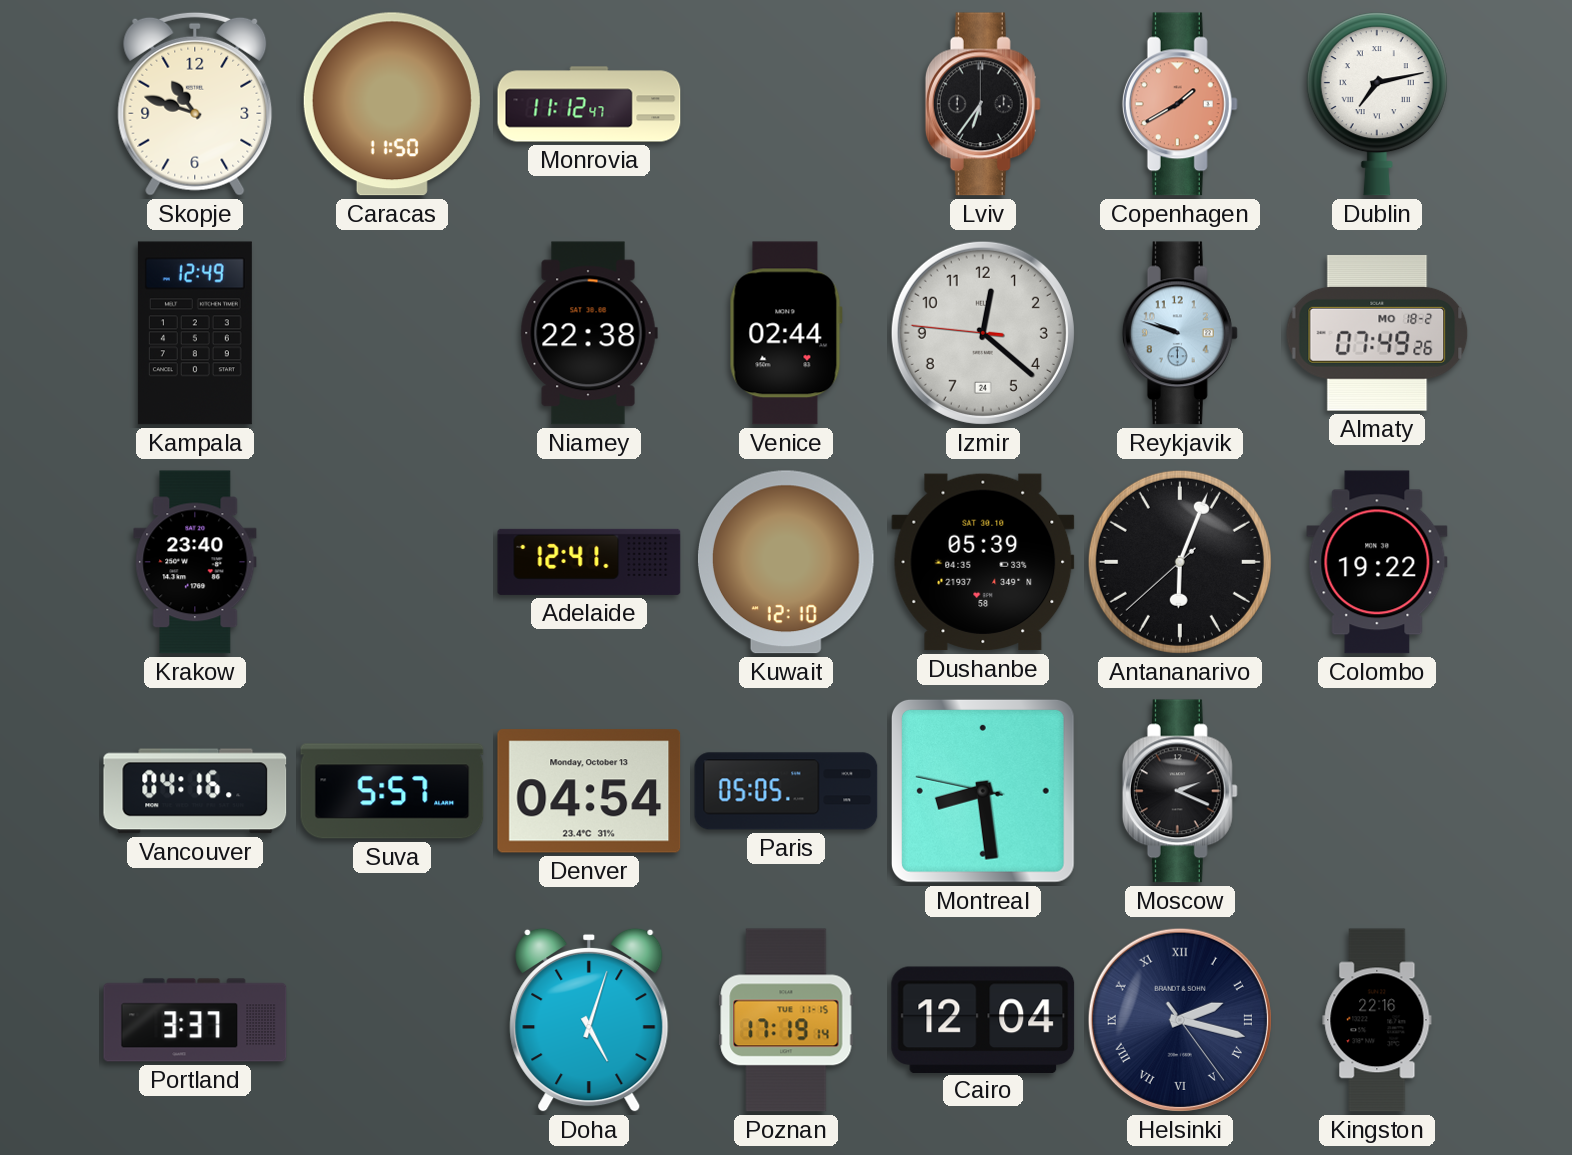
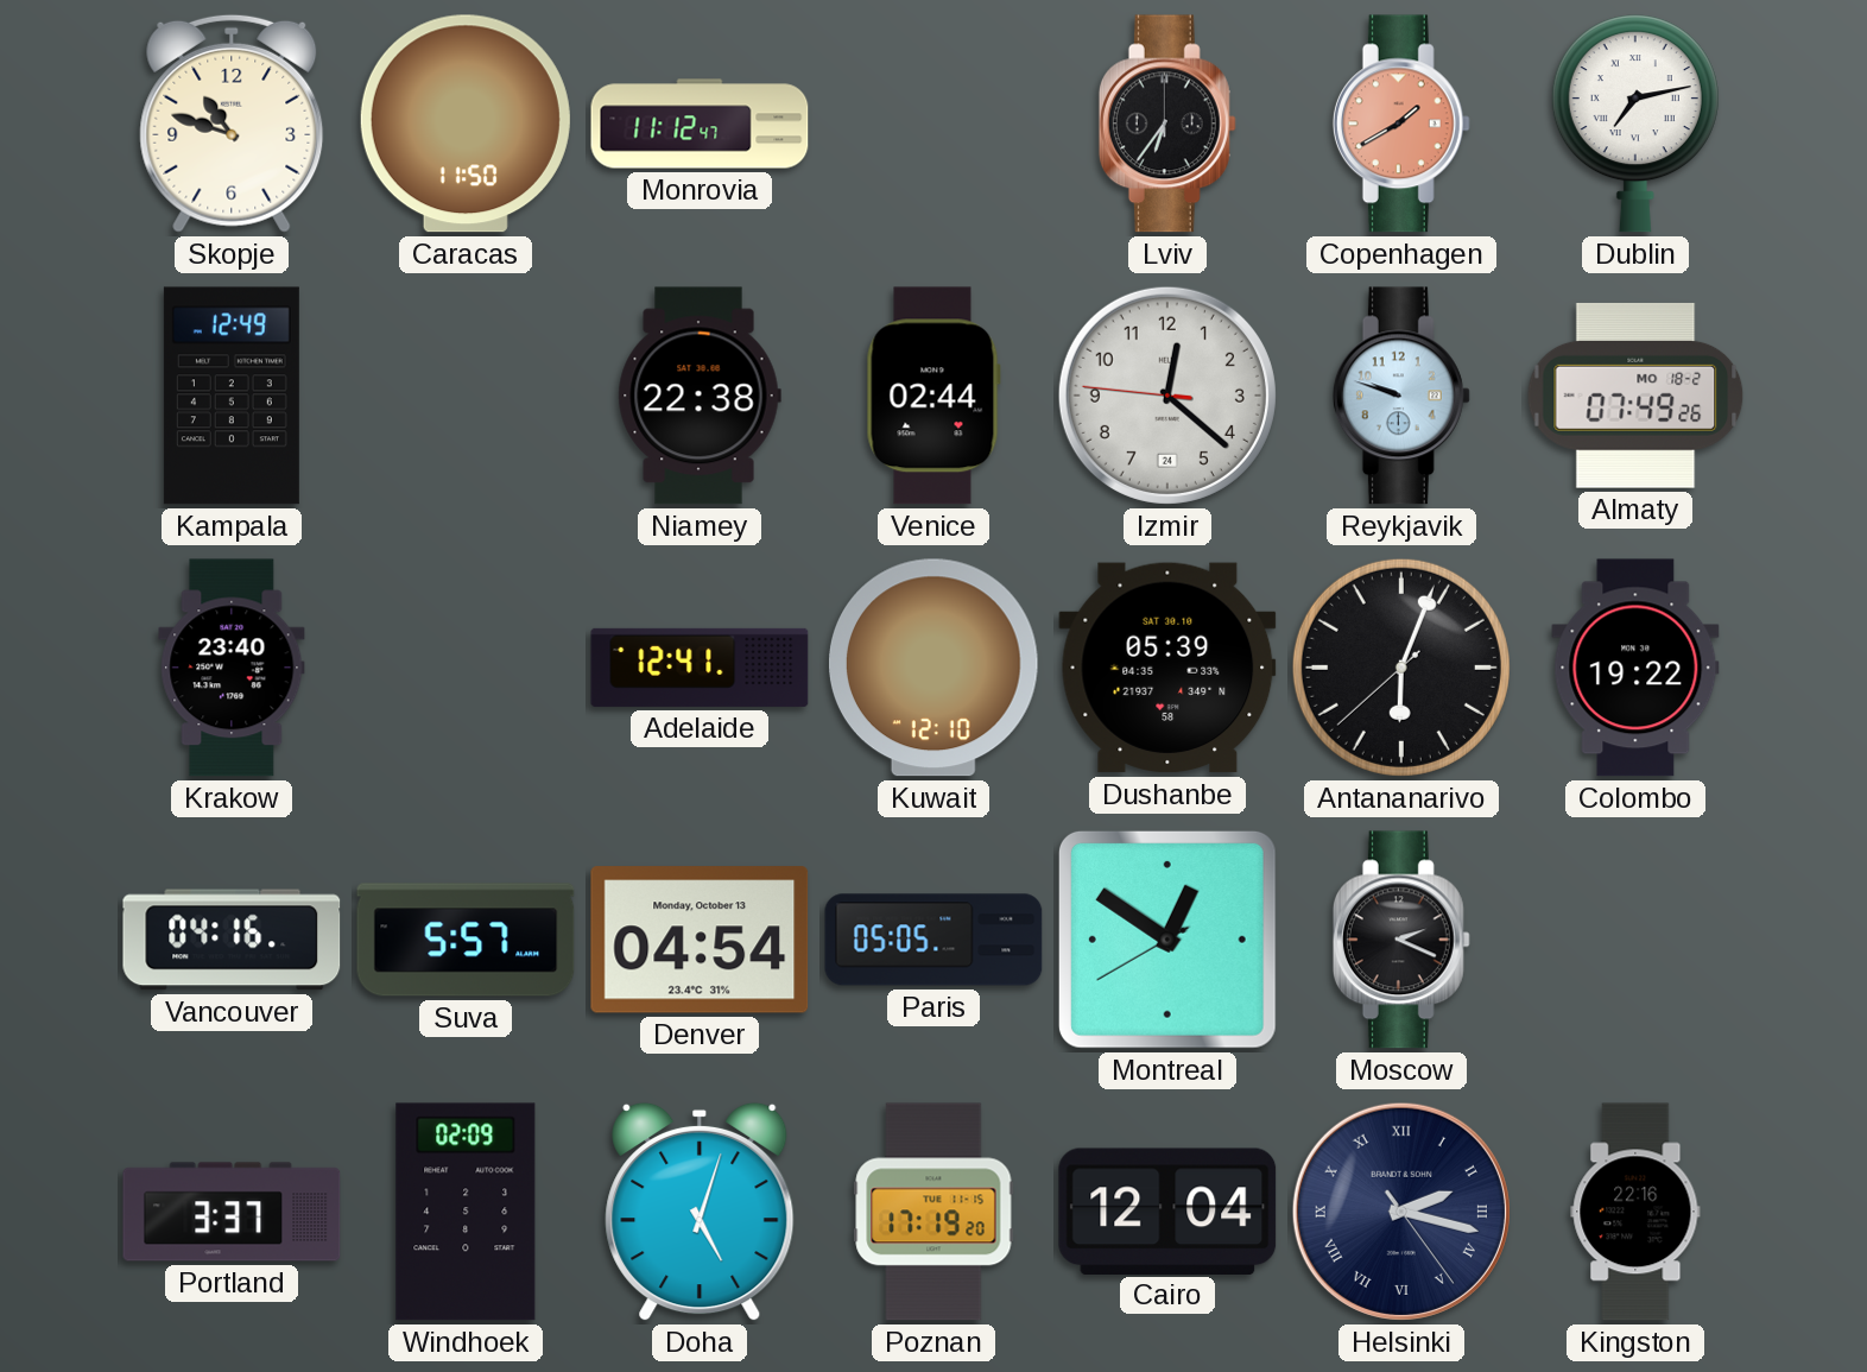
Montreal: 8:28 -> 12:50
Windhoek: none -> 02:09
Poznan: 17:19:14 -> 17:19:20
